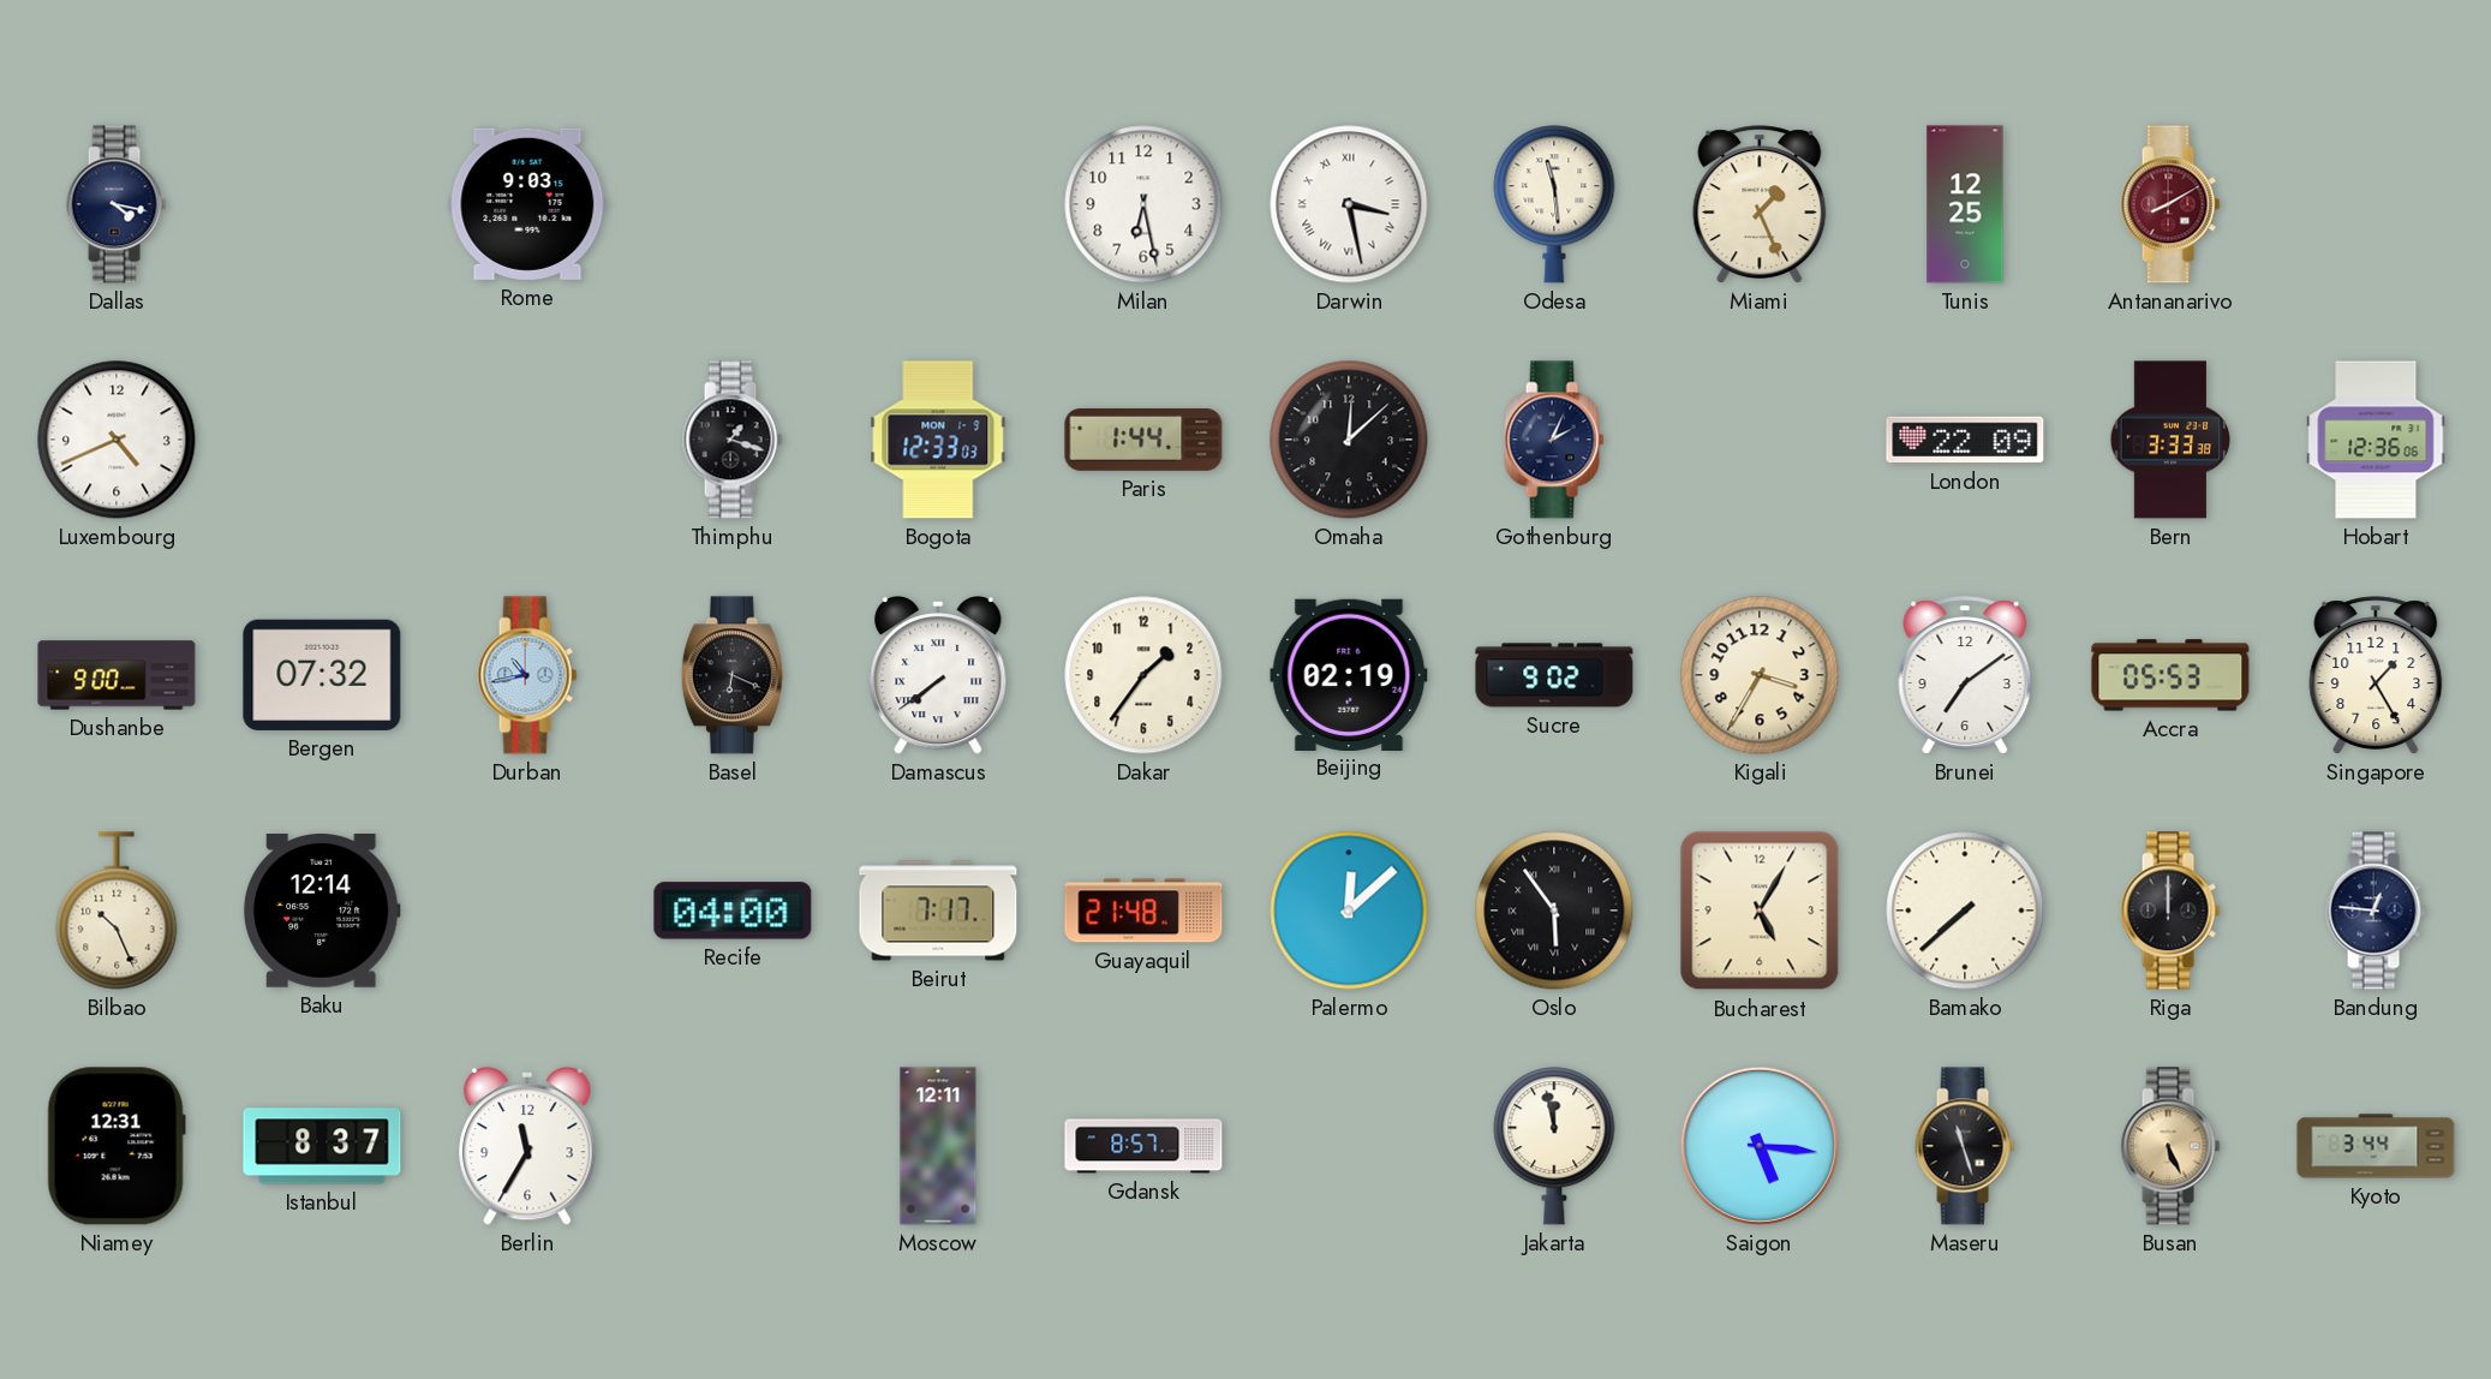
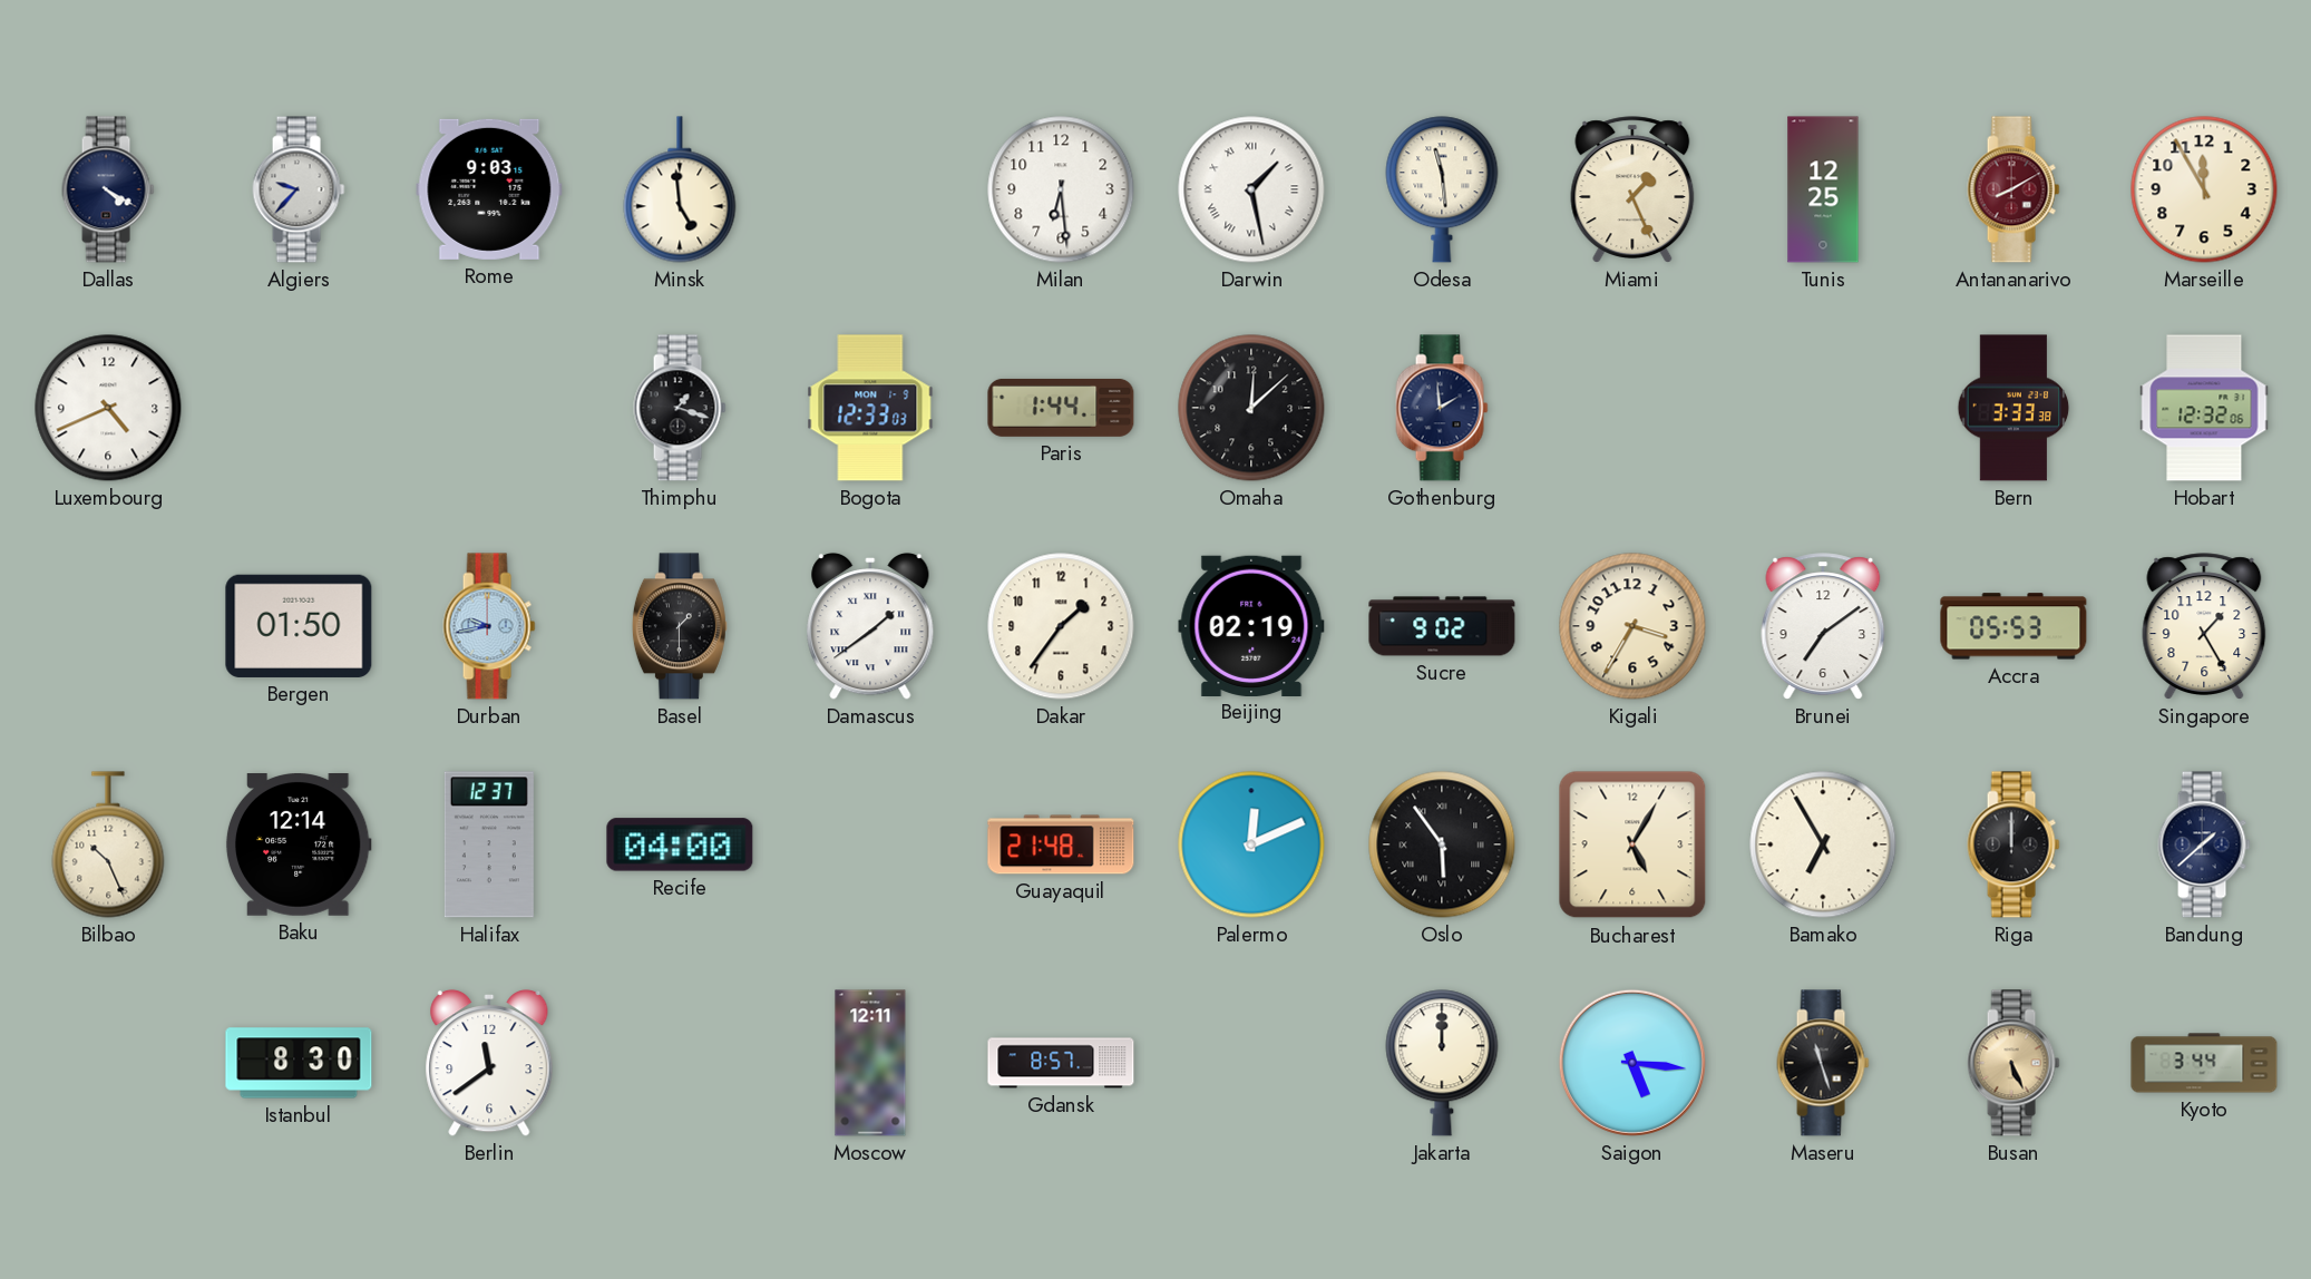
Dallas: 4:17 -> 4:20
Algiers: none -> 9:37
Minsk: none -> 4:59
Milan: 6:28 -> 6:29
Darwin: 3:28 -> 1:28
Marseille: none -> 11:55
Gothenburg: 2:04 -> 1:59
London: 22:09 -> none
Hobart: 12:36 -> 12:32
Dushanbe: 9:00 -> none
Bergen: 07:32 -> 01:50
Durban: 10:43 -> 9:43
Basel: 6:19 -> 1:30
Damascus: 7:39 -> 1:39
Halifax: none -> 12:37
Beirut: 7:17 -> none
Palermo: 12:08 -> 12:11
Bamako: 7:38 -> 6:55
Bandung: 12:46 -> 1:38
Niamey: 12:31 -> none
Istanbul: 8:37 -> 8:30
Berlin: 11:35 -> 11:39
Jakarta: 11:58 -> 12:00
